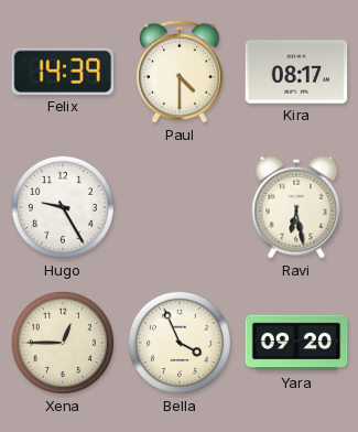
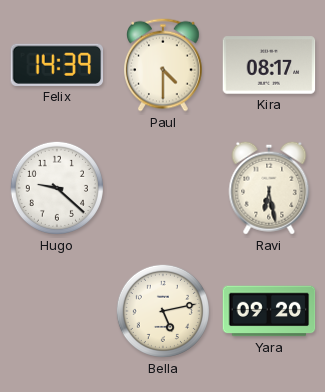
Hugo: 9:25 -> 9:22
Xena: 12:45 -> none
Bella: 3:56 -> 5:13
